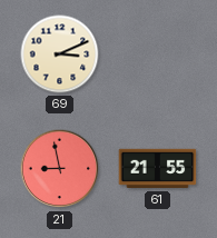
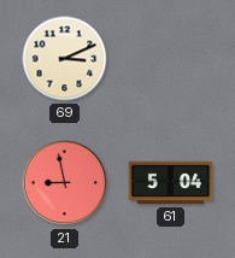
61: 21:55 -> 5:04
